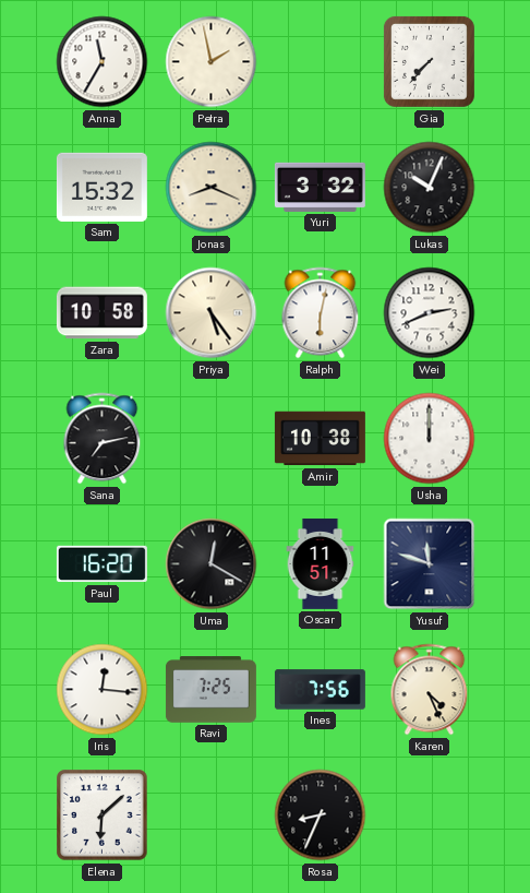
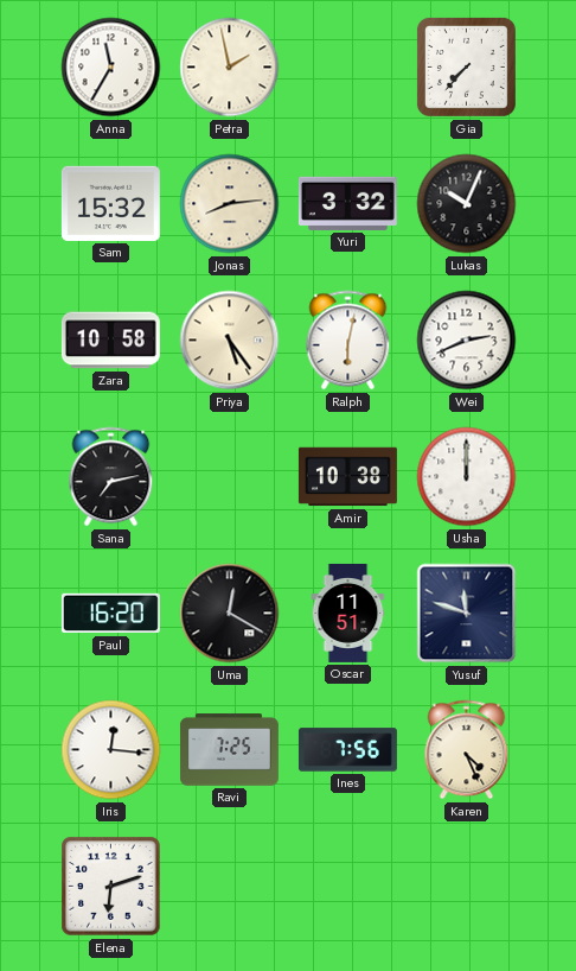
Jonas: 8:19 -> 8:14
Elena: 6:08 -> 6:12
Rosa: 8:34 -> none
